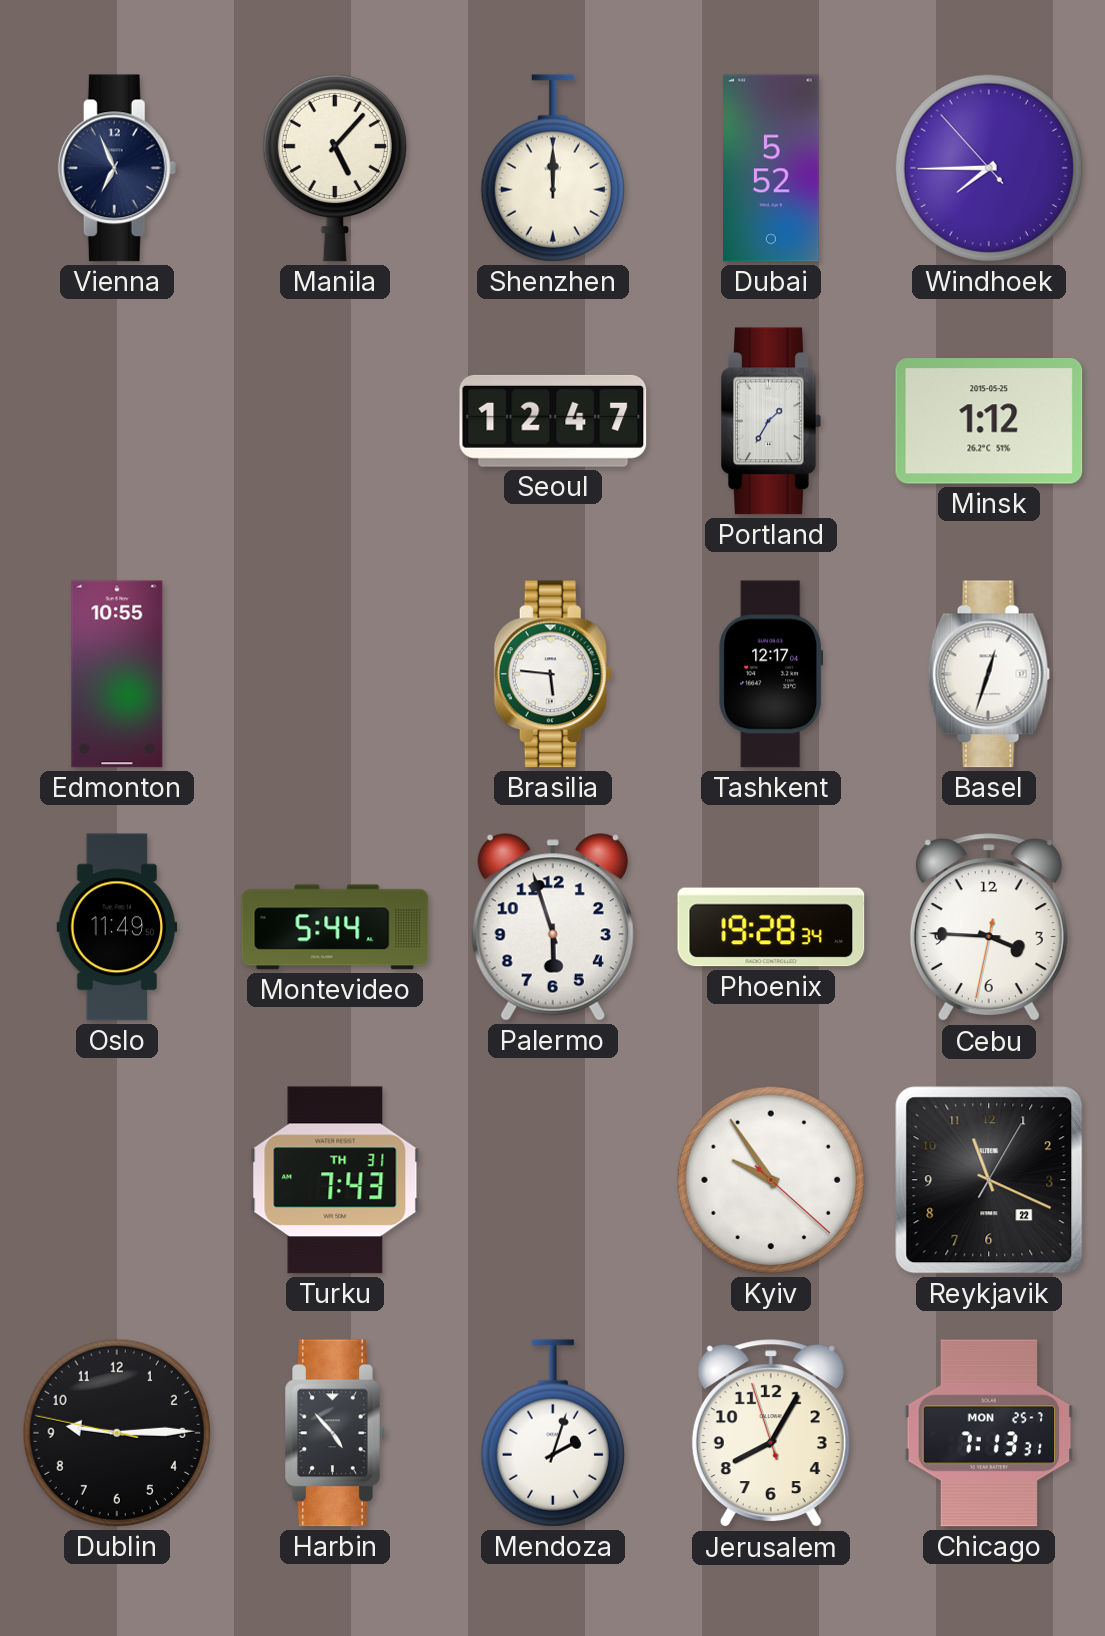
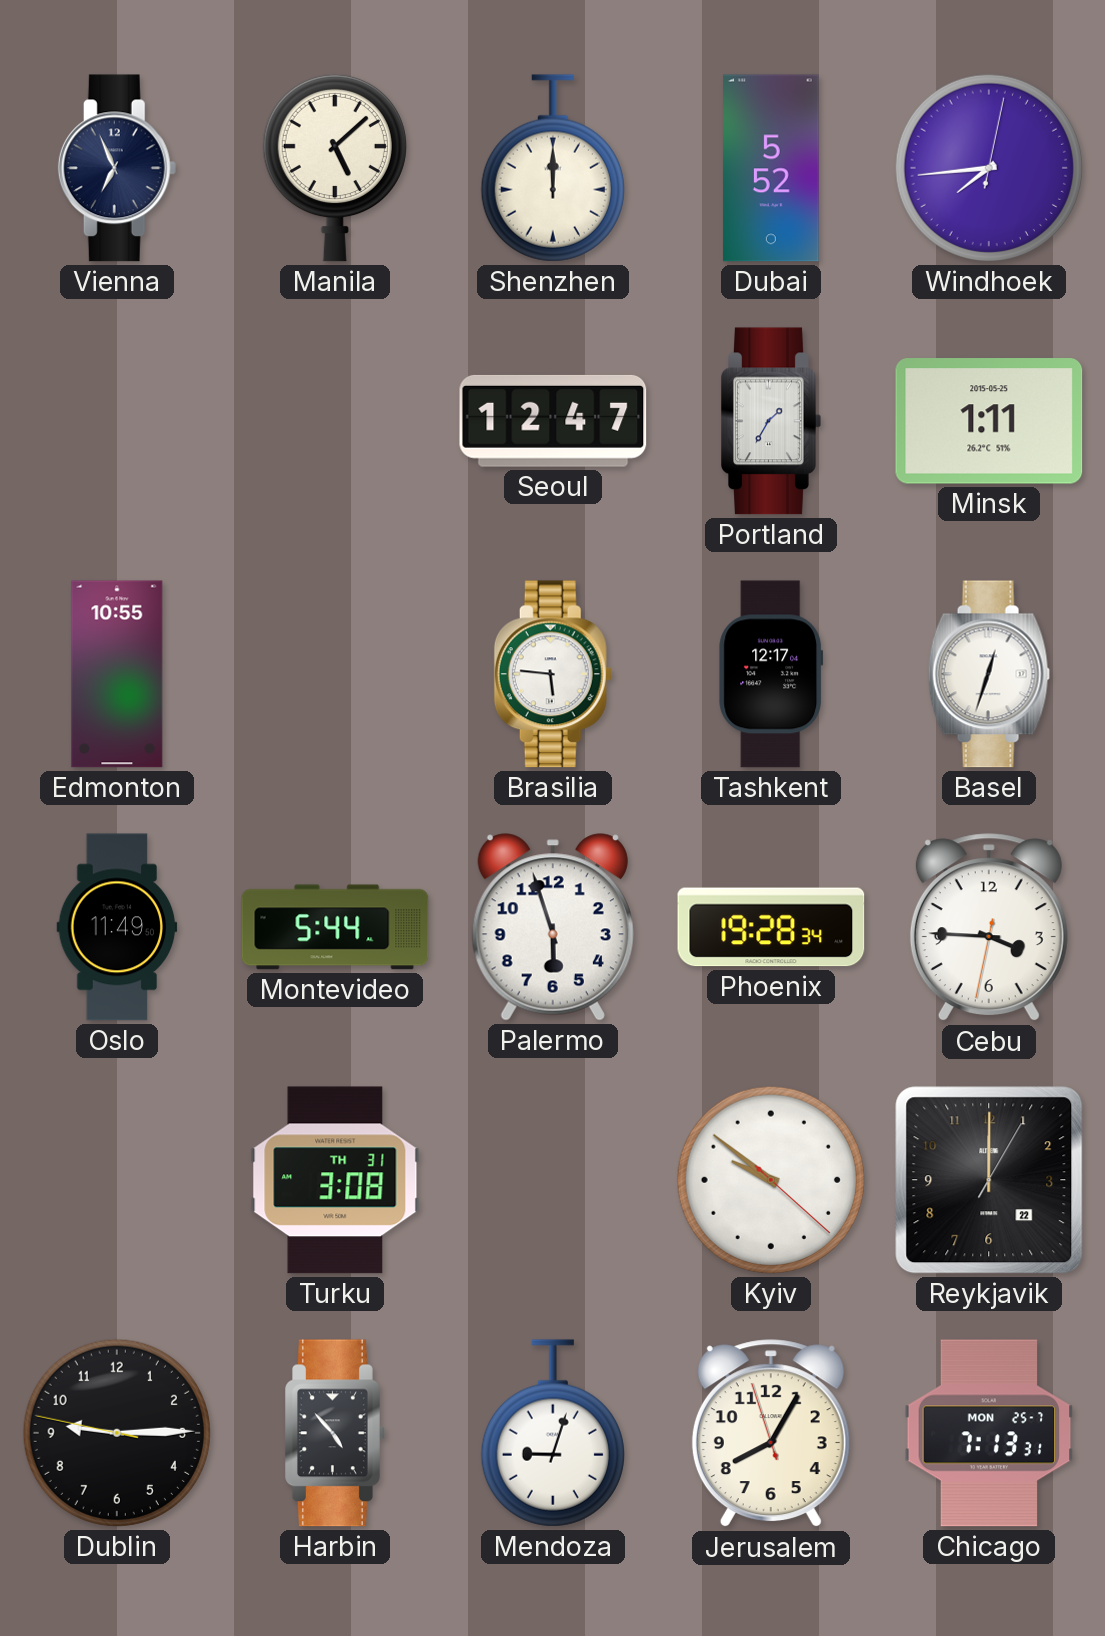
Manila: 5:07 -> 5:08
Windhoek: 7:44:53 -> 7:44:02
Minsk: 1:12 -> 1:11
Turku: 7:43 -> 3:08
Kyiv: 9:54 -> 9:51
Reykjavik: 11:19 -> 12:00
Mendoza: 2:03 -> 9:03
